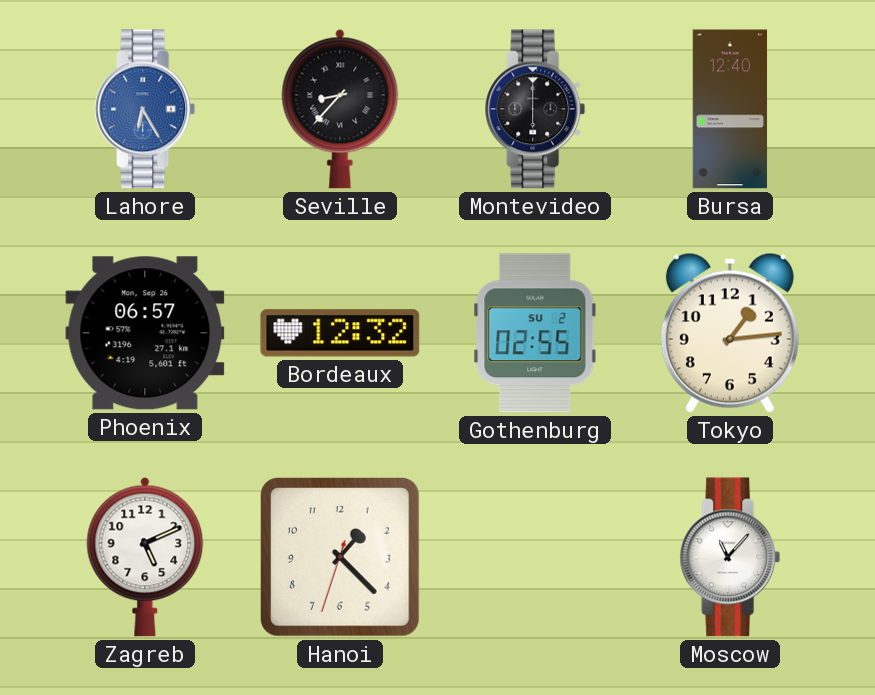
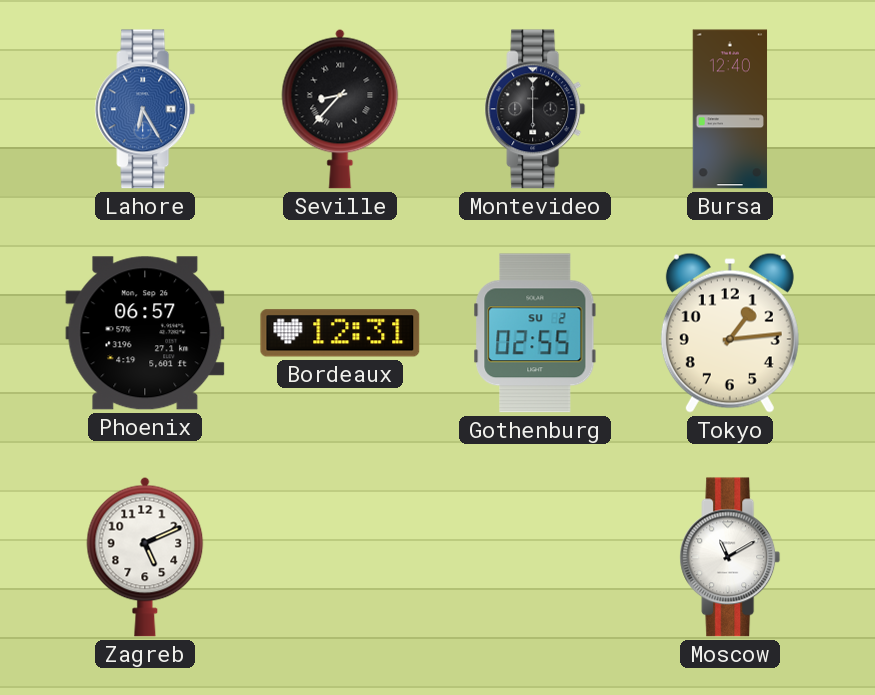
Bordeaux: 12:32 -> 12:31
Hanoi: 1:22 -> none
Moscow: 11:07 -> 11:10
